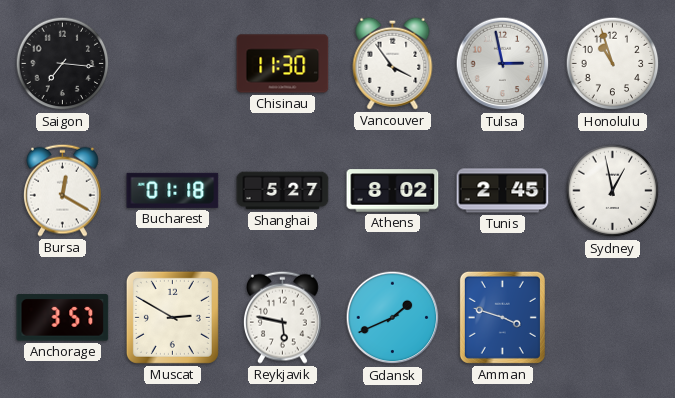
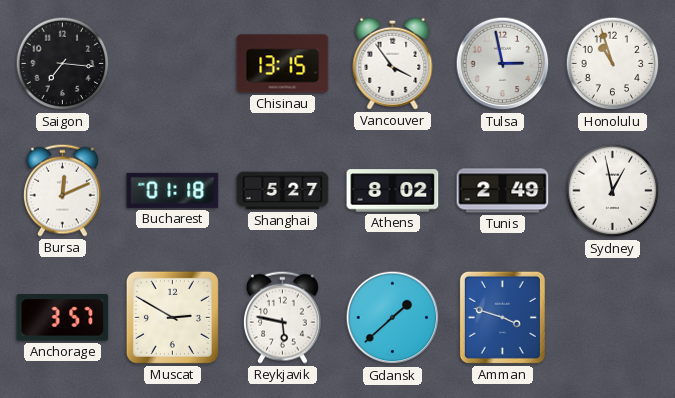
Chisinau: 11:30 -> 13:15
Bursa: 12:20 -> 12:11
Tunis: 2:45 -> 2:49
Gdansk: 1:41 -> 1:38
